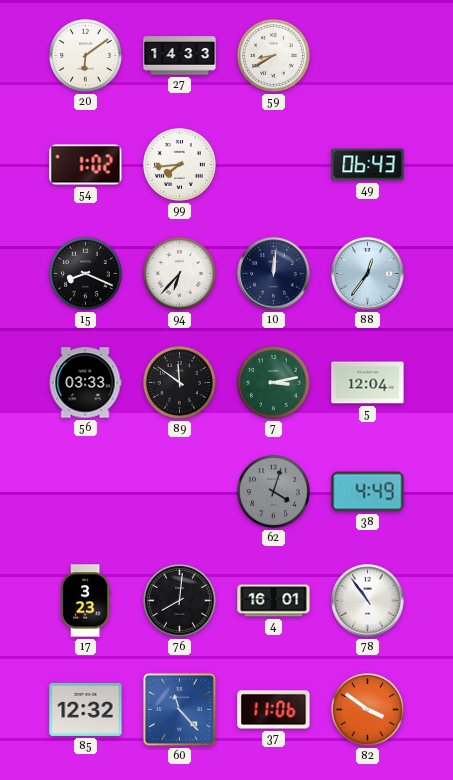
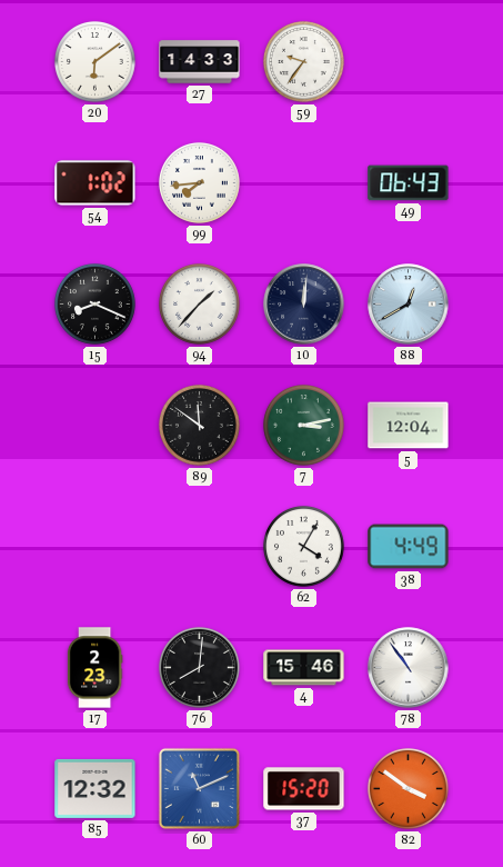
59: 8:40 -> 9:36
94: 6:37 -> 1:37
88: 12:36 -> 12:40
56: 03:33 -> none
62: 4:03 -> 4:05
62 dial: grey -> white
17: 3:23 -> 2:23
4: 16:01 -> 15:46
60: 11:23 -> 11:11
37: 11:06 -> 15:20
